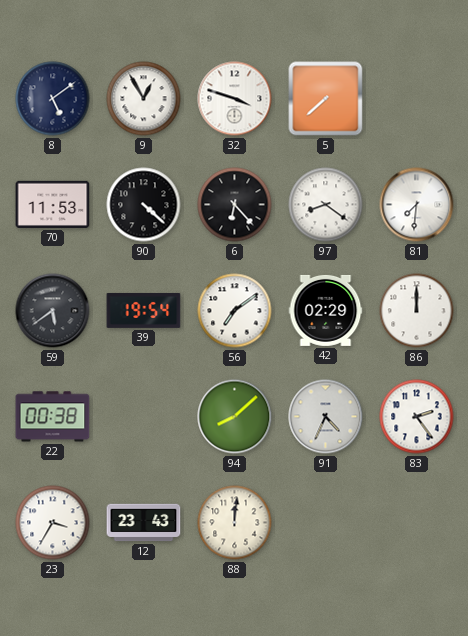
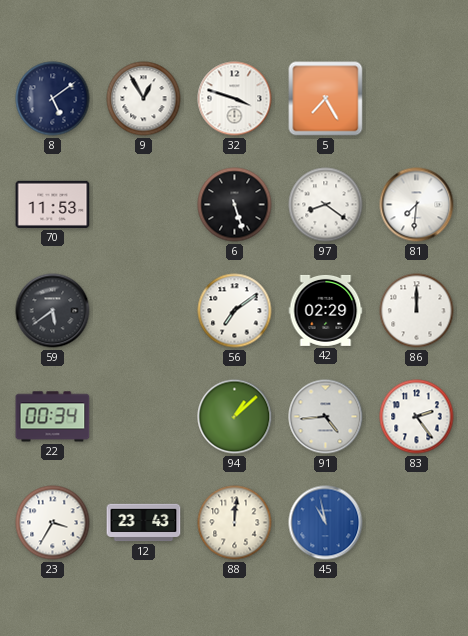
5: 7:38 -> 7:25
90: 4:22 -> none
6: 6:23 -> 5:27
39: 19:54 -> none
22: 00:38 -> 00:34
94: 8:08 -> 1:08
91: 4:34 -> 4:44
45: none -> 10:58
